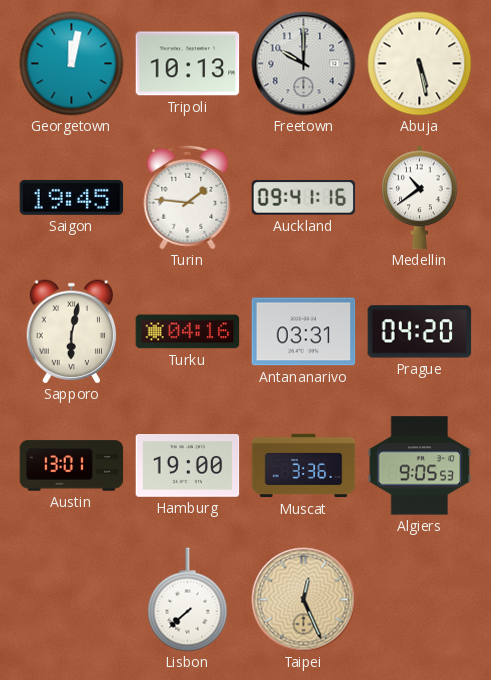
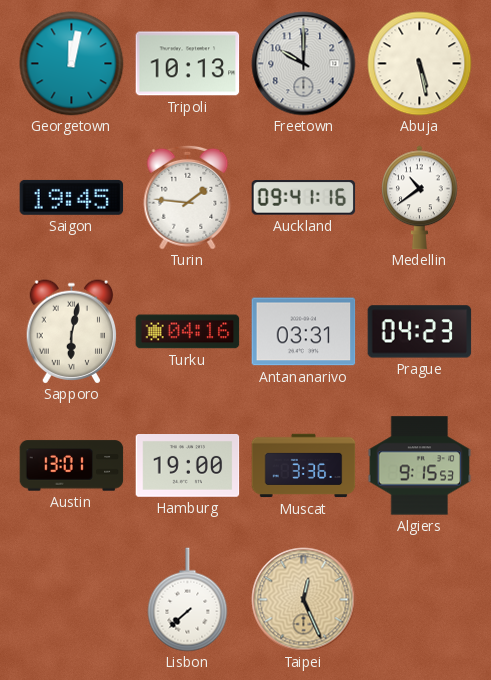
Prague: 04:20 -> 04:23
Algiers: 9:05 -> 9:15
